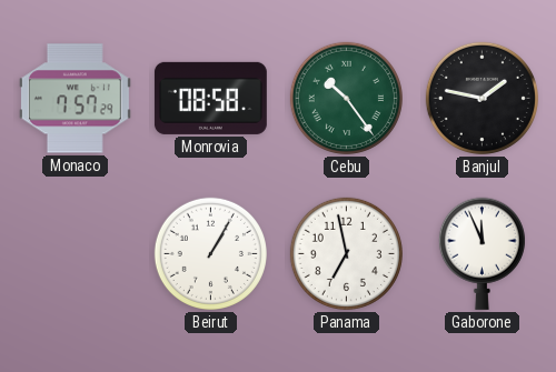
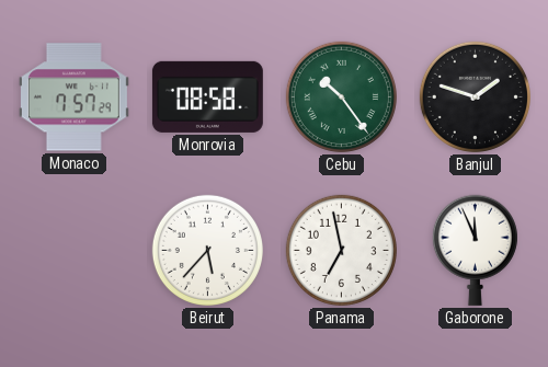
Banjul: 1:47 -> 1:48
Beirut: 1:05 -> 5:37
